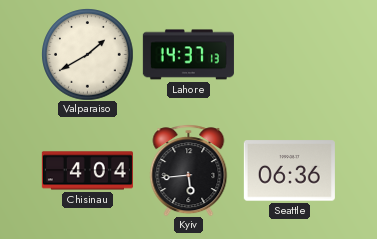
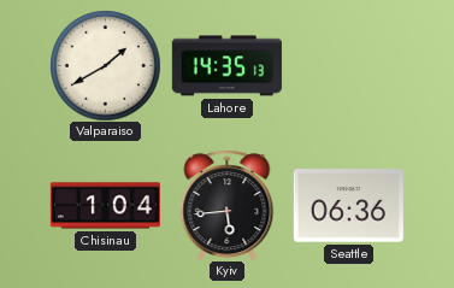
Lahore: 14:37 -> 14:35
Chisinau: 4:04 -> 1:04
